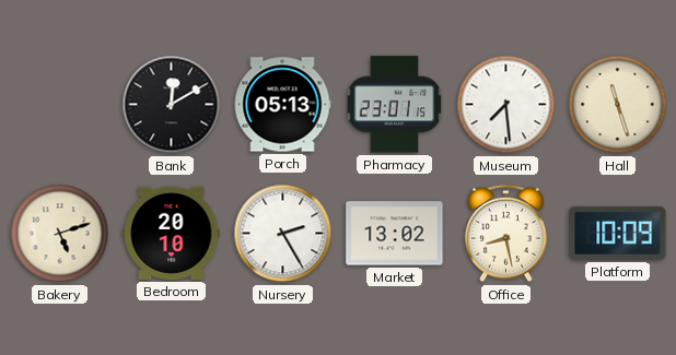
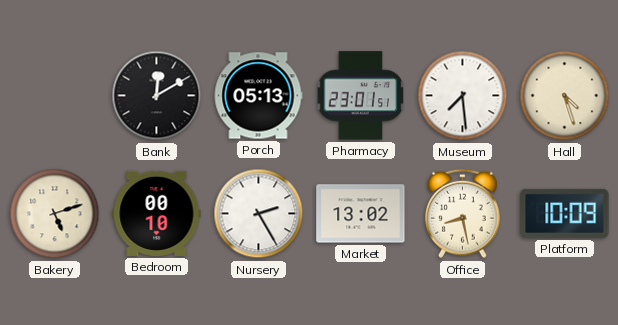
Pharmacy: 23:01:15 -> 23:01:51
Hall: 11:27 -> 4:27
Bedroom: 20:10 -> 00:10
